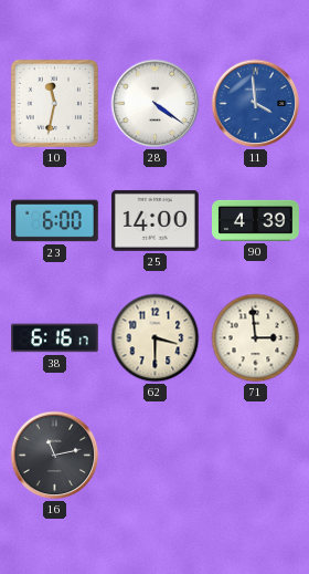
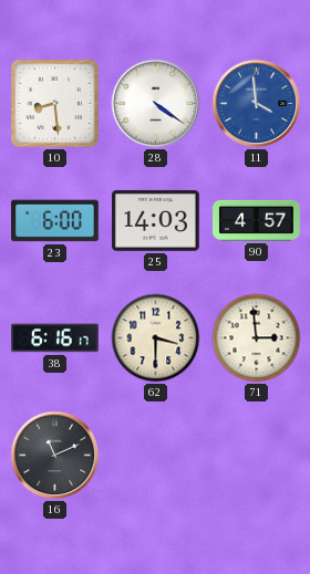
10: 11:32 -> 8:29
25: 14:00 -> 14:03
90: 4:39 -> 4:57
16: 11:13 -> 11:11
